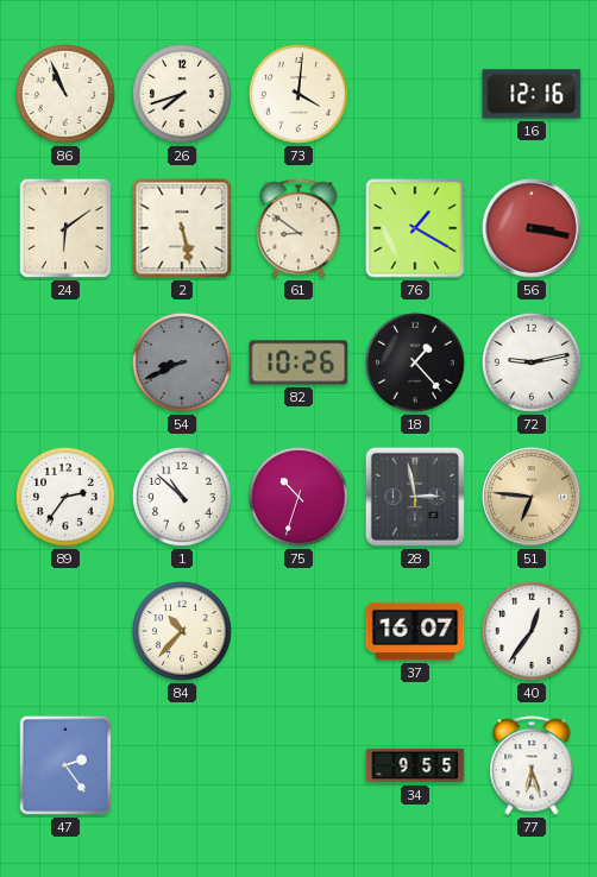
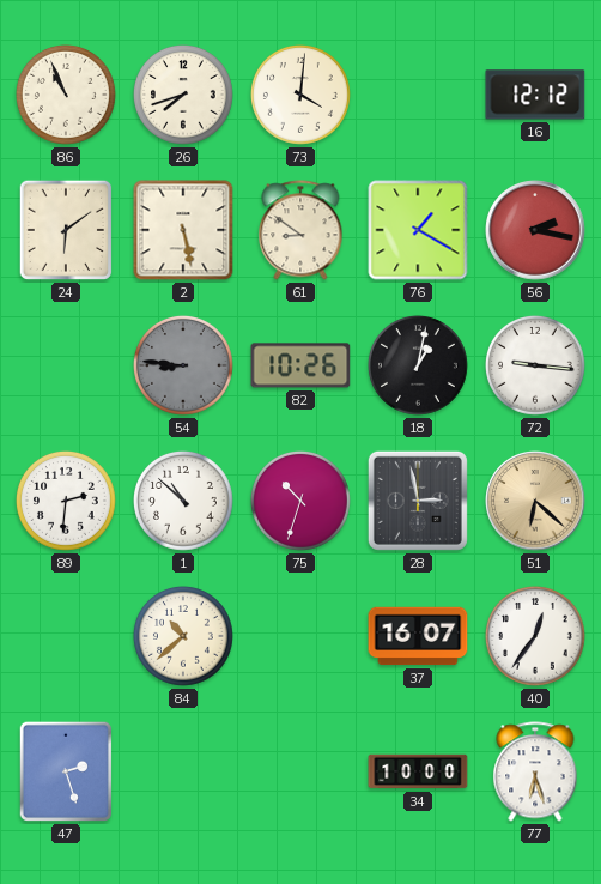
16: 12:16 -> 12:12
56: 3:17 -> 2:17
54: 8:41 -> 8:46
18: 1:23 -> 1:02
72: 9:13 -> 9:16
89: 2:36 -> 2:31
51: 6:46 -> 6:22
84: 10:37 -> 10:38
47: 2:24 -> 2:27
34: 9:55 -> 10:00
